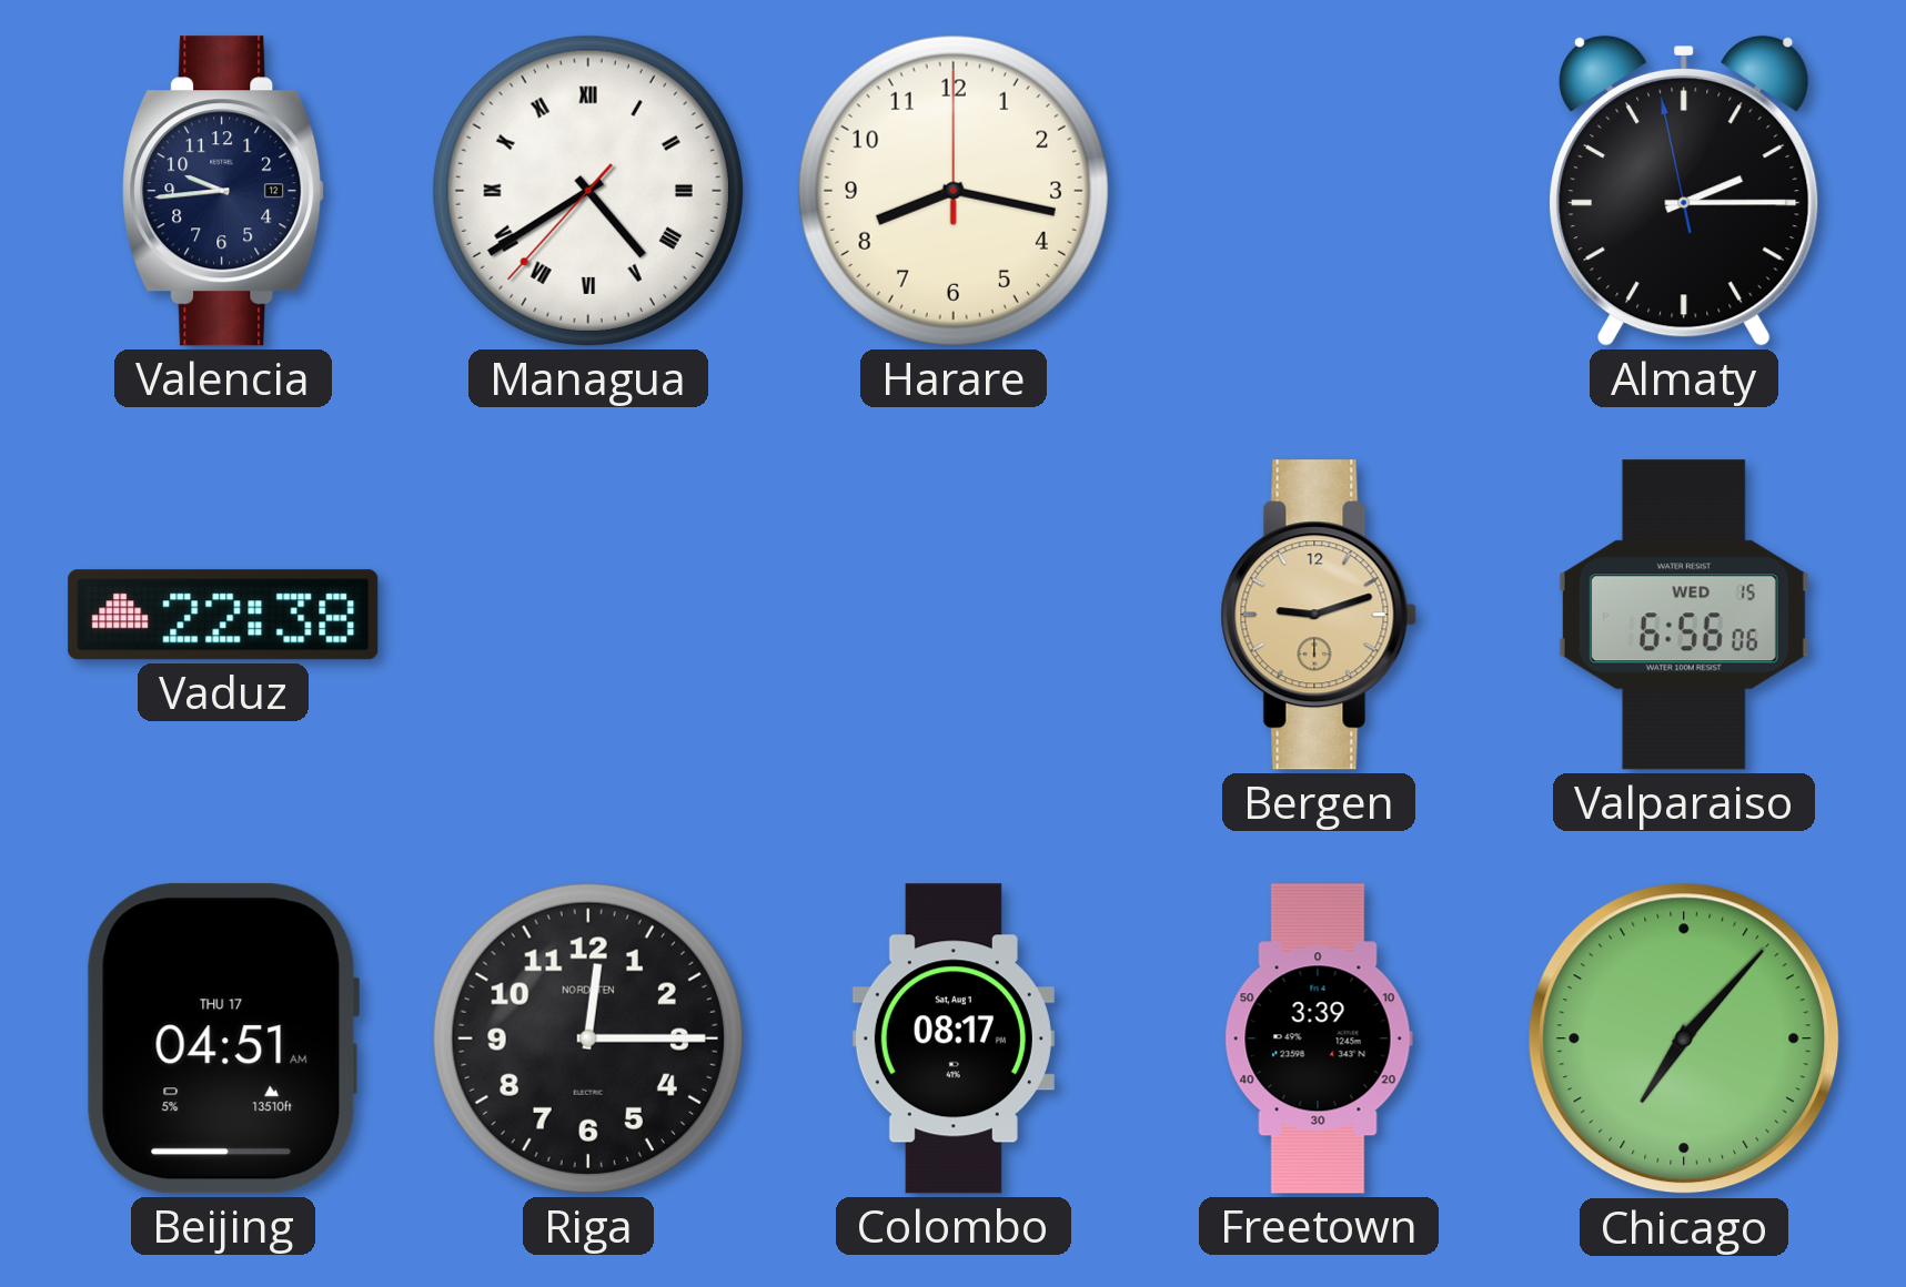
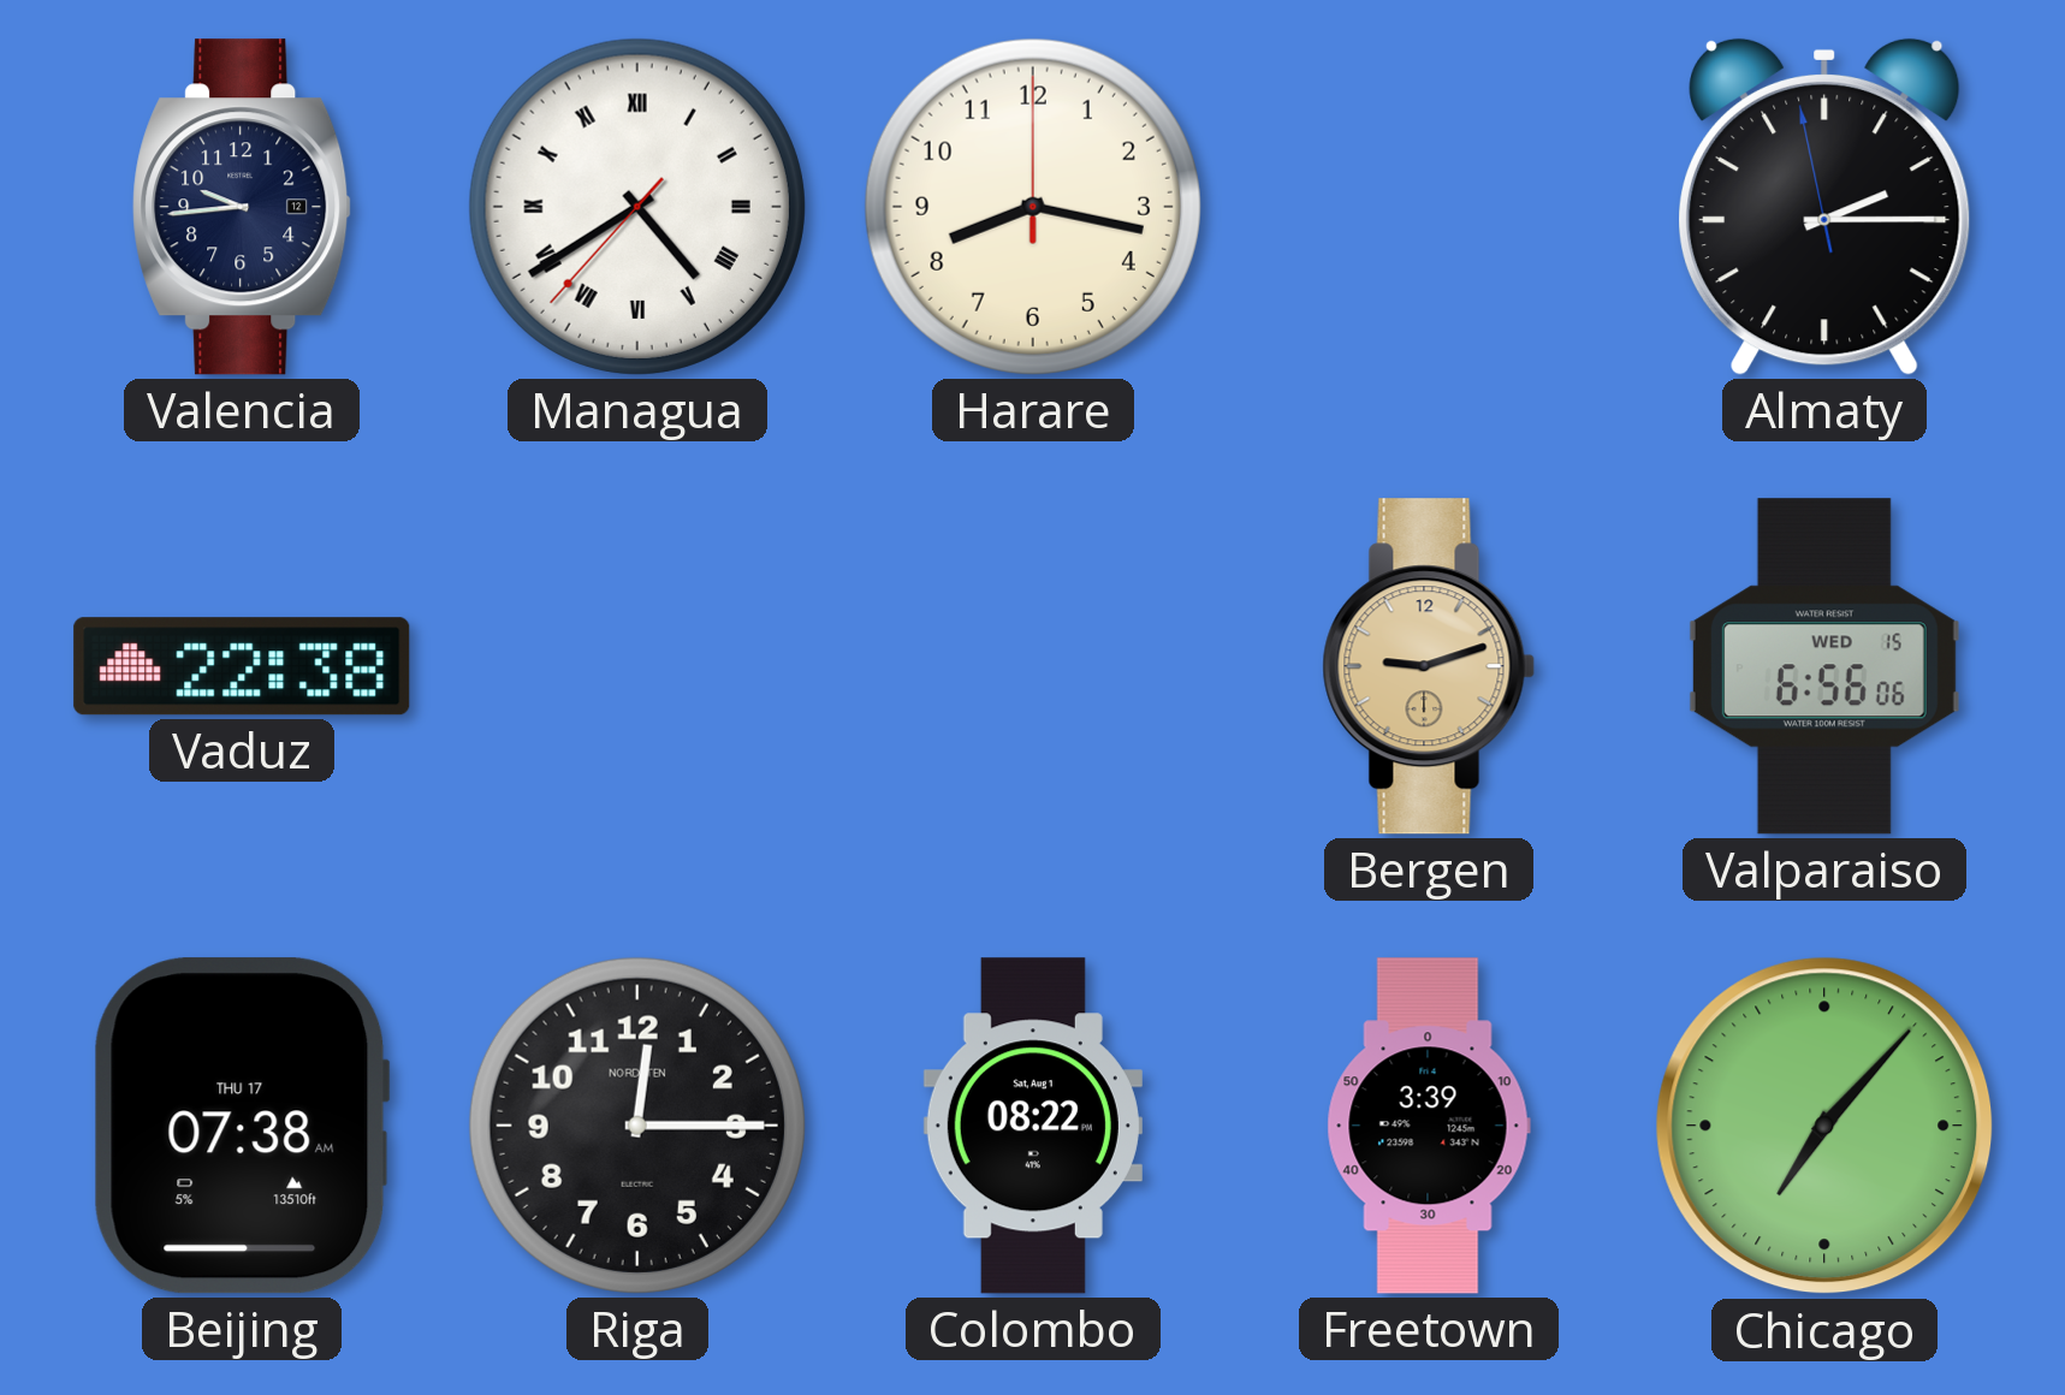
Beijing: 04:51 -> 07:38
Colombo: 08:17 -> 08:22
